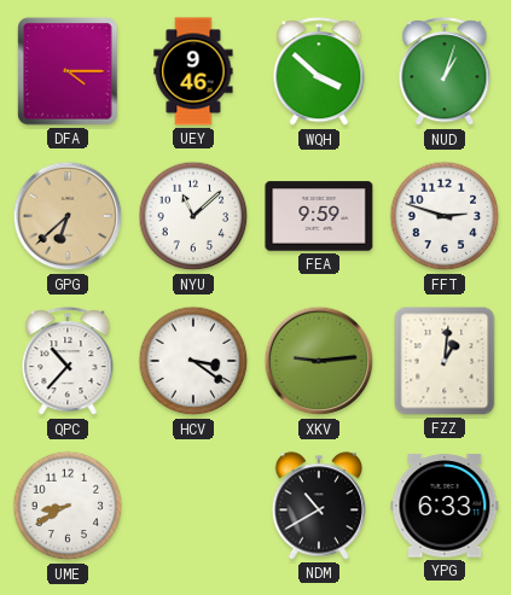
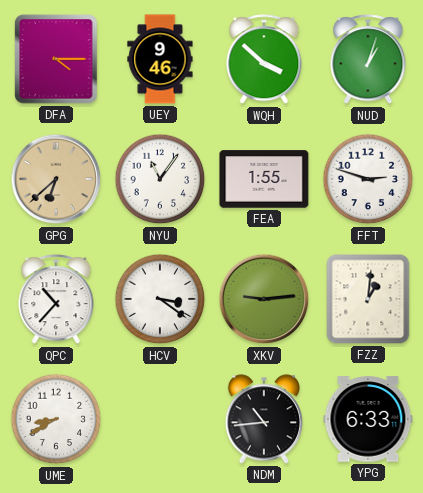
NYU: 11:08 -> 11:06
FEA: 9:59 -> 1:55
NDM: 10:40 -> 10:44
